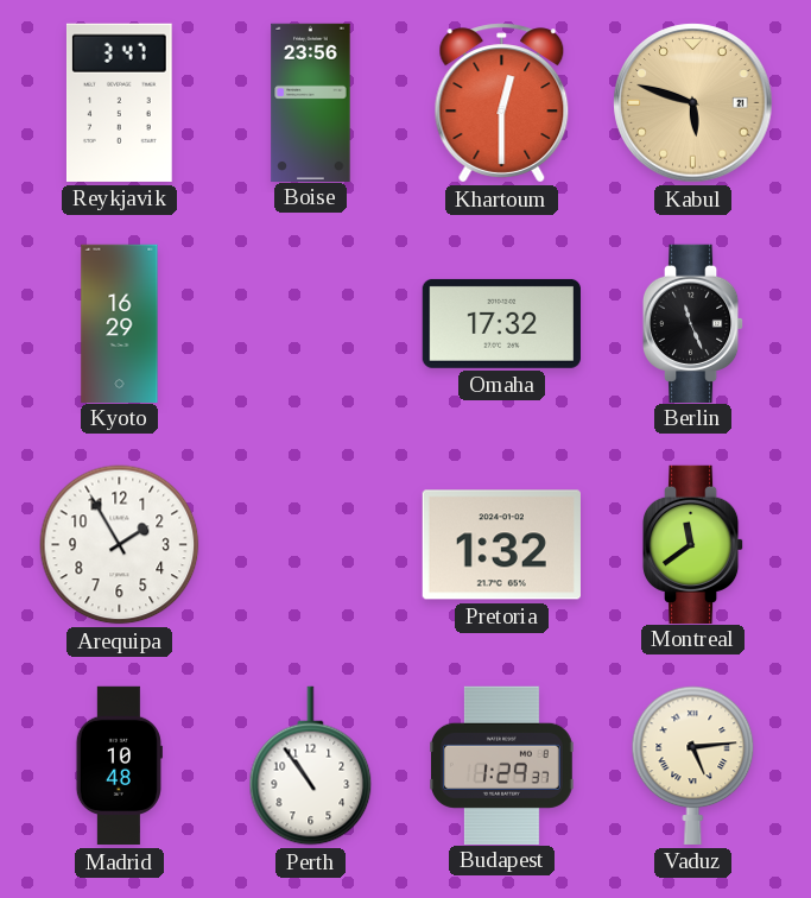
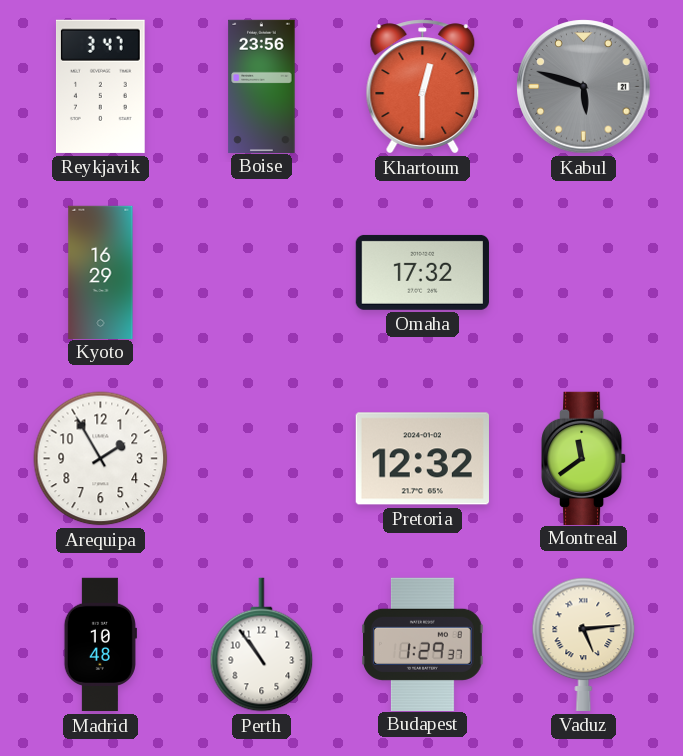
Kabul dial: champagne -> grey
Berlin: 11:26 -> none
Pretoria: 1:32 -> 12:32
